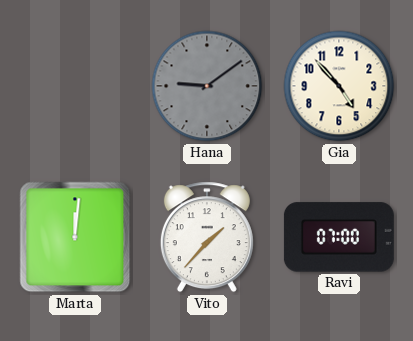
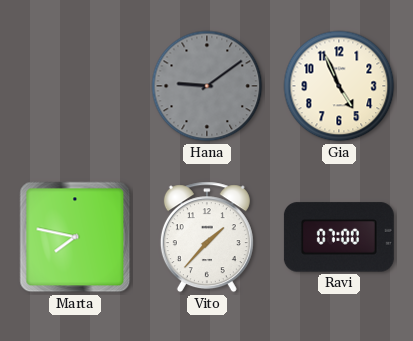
Gia: 4:53 -> 4:56
Marta: 12:01 -> 7:47
